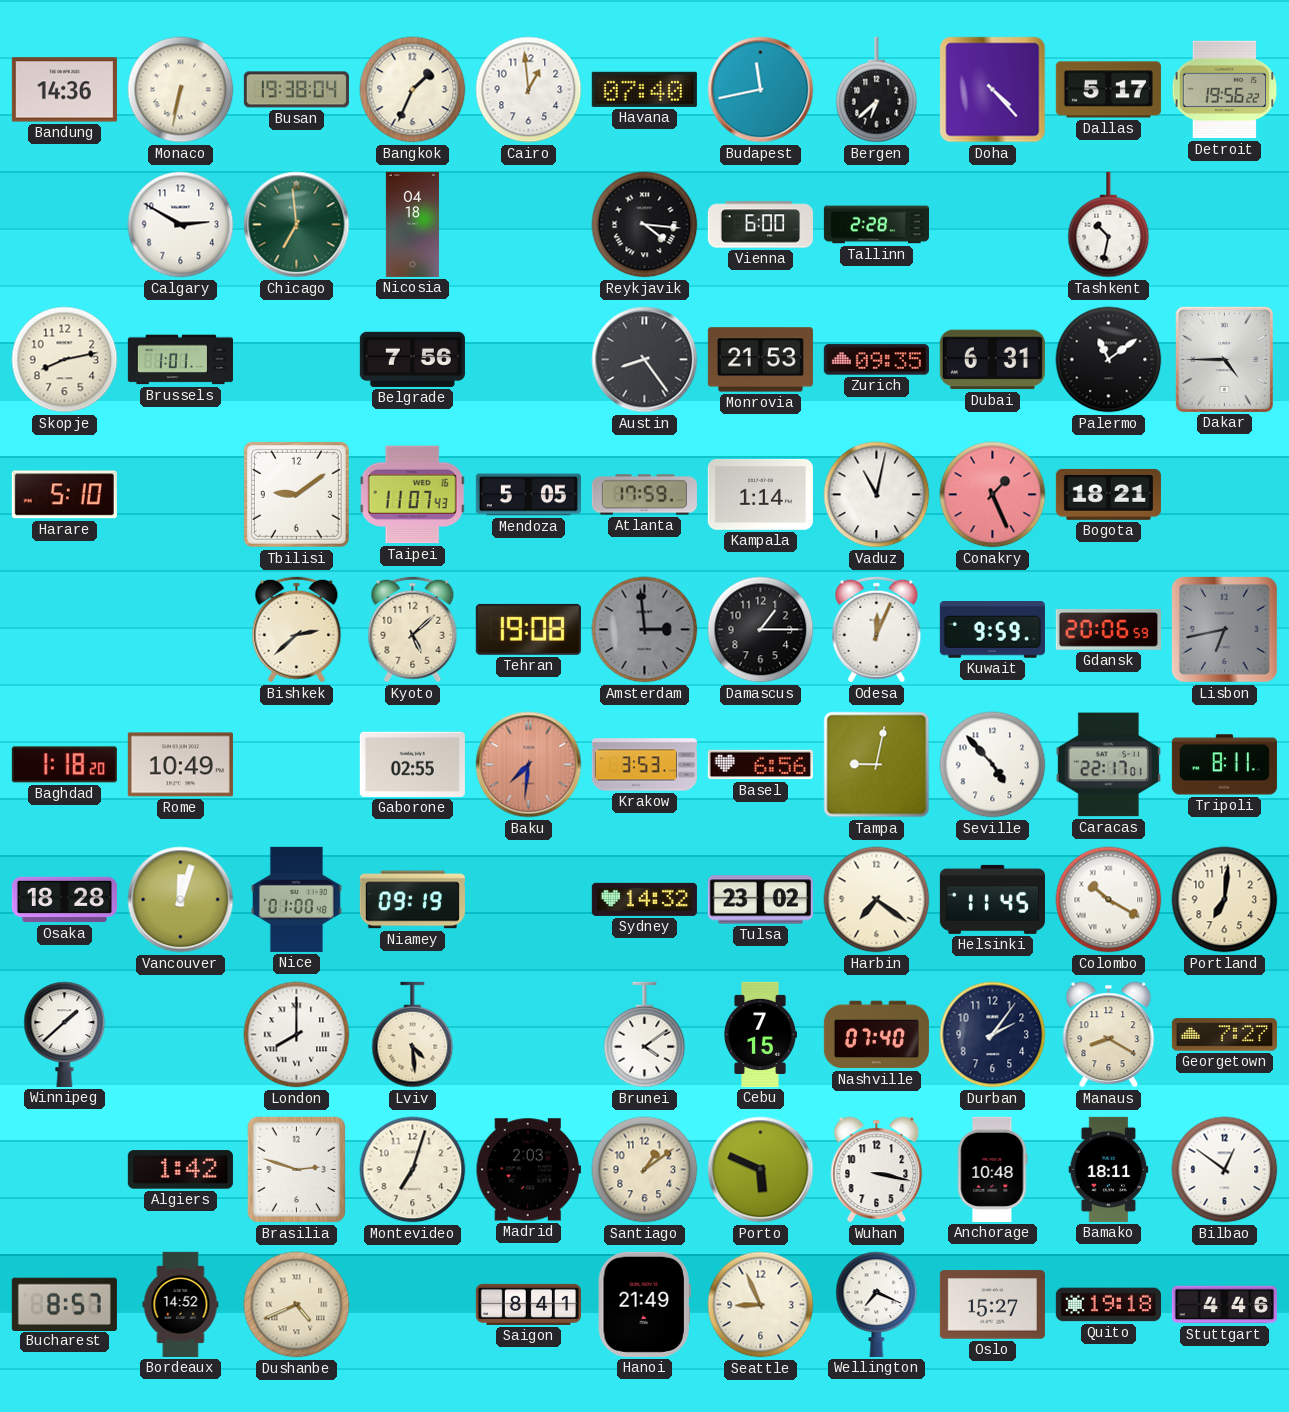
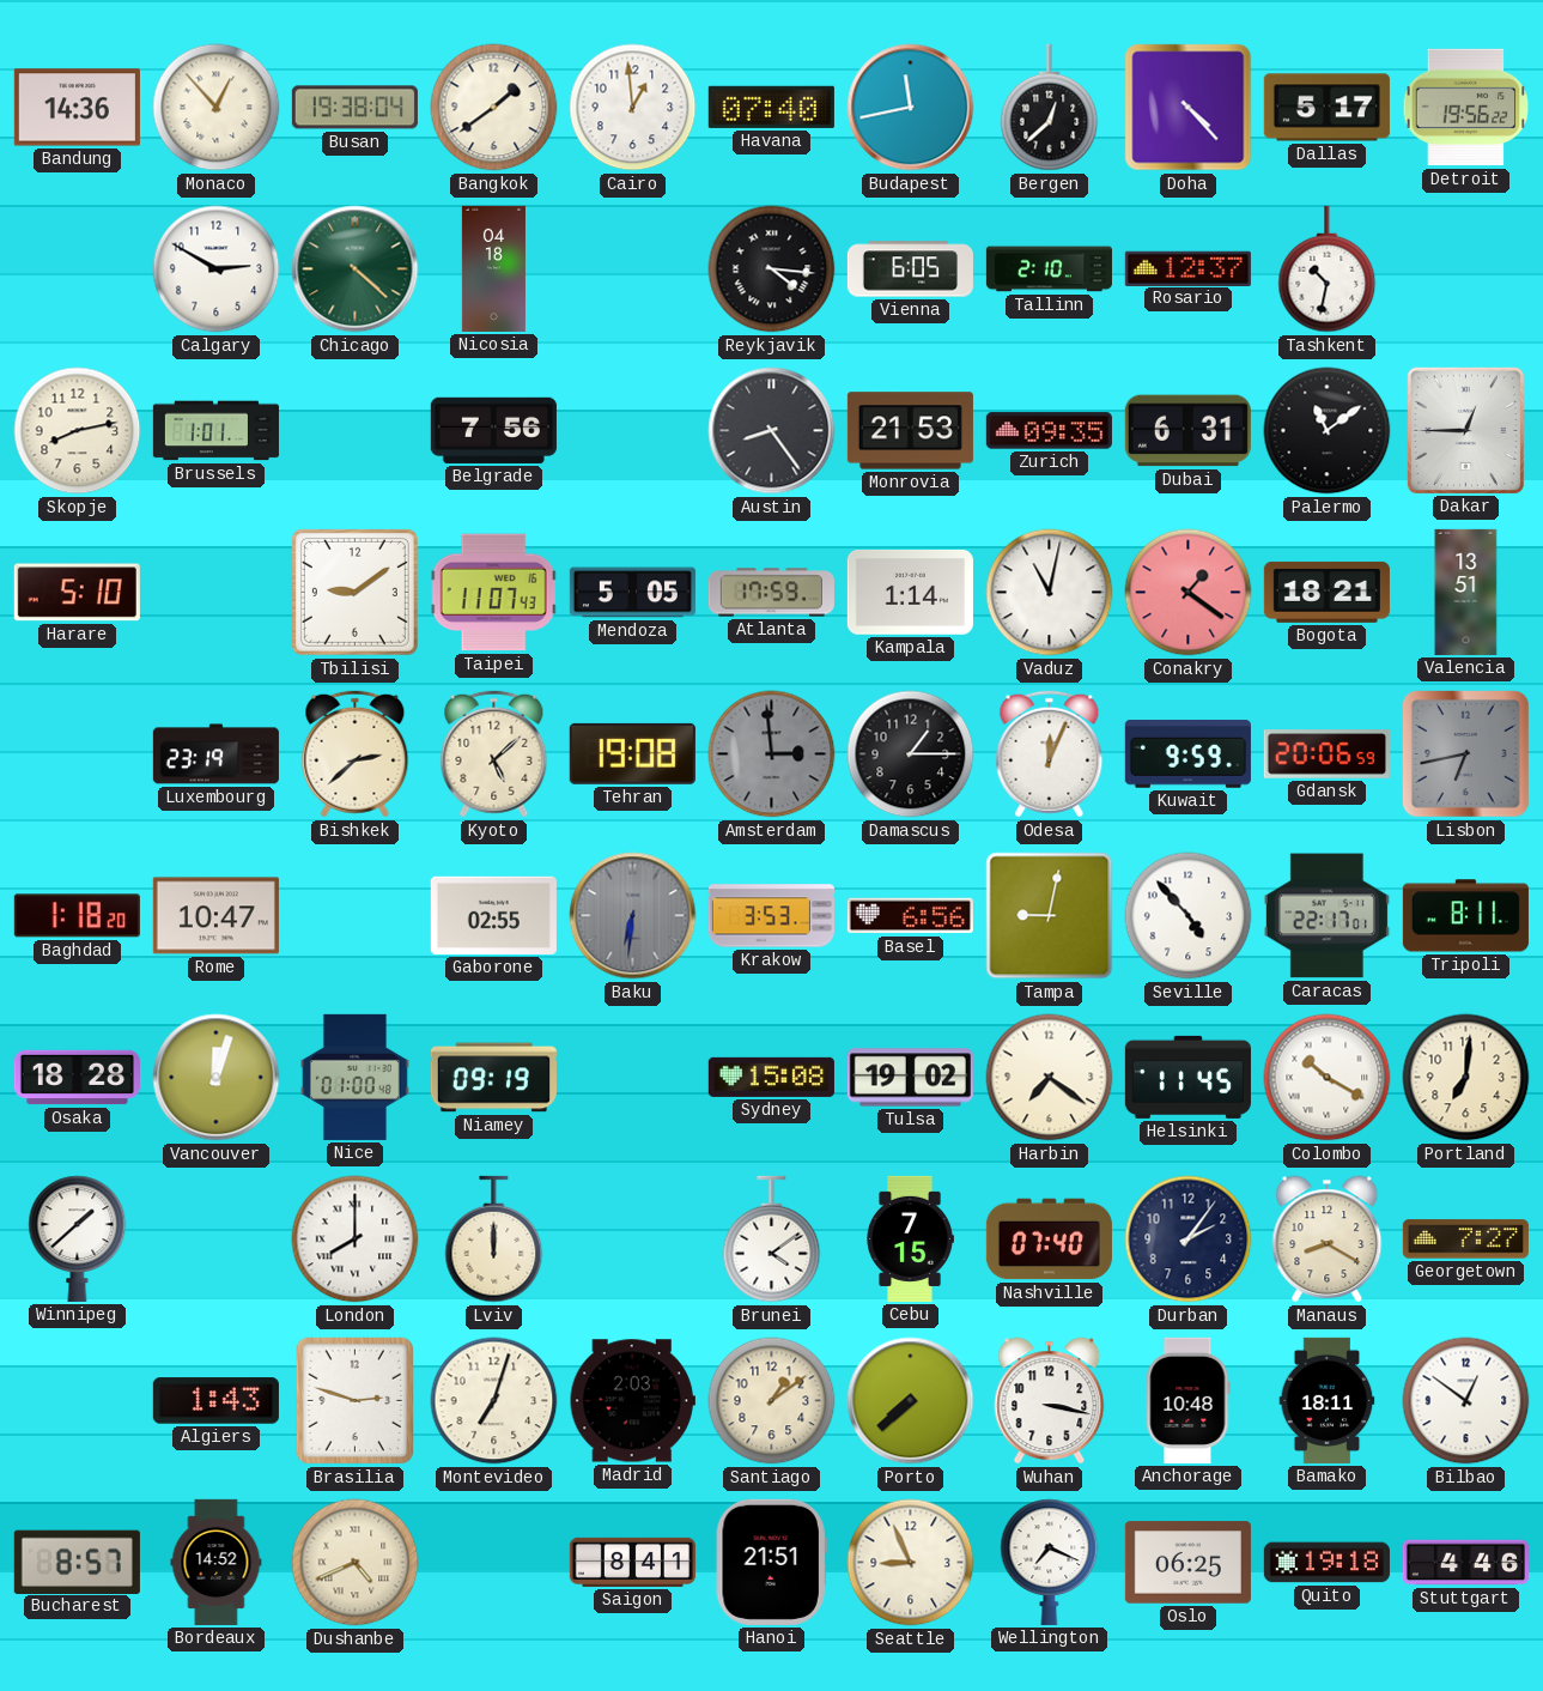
Monaco: 6:32 -> 12:53
Bangkok: 1:34 -> 1:39
Bergen: 6:38 -> 12:38
Chicago: 6:59 -> 4:22
Vienna: 6:00 -> 6:05
Tallinn: 2:28 -> 2:10
Rosario: none -> 12:37
Dakar: 4:45 -> 12:45
Conakry: 1:26 -> 1:21
Valencia: none -> 13:51
Luxembourg: none -> 23:19
Rome: 10:49 -> 10:47
Baku: 7:31 -> 6:31
Baku dial: salmon -> grey
Sydney: 14:32 -> 15:08
Tulsa: 23:02 -> 19:02
Lviv: 4:29 -> 12:00
Algiers: 1:42 -> 1:43
Porto: 5:49 -> 7:38
Hanoi: 21:49 -> 21:51
Oslo: 15:27 -> 06:25
